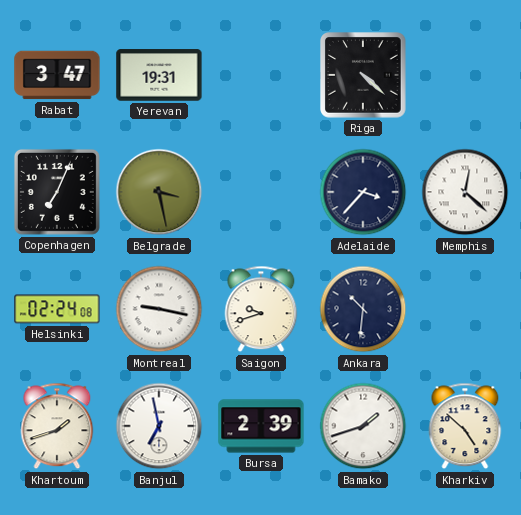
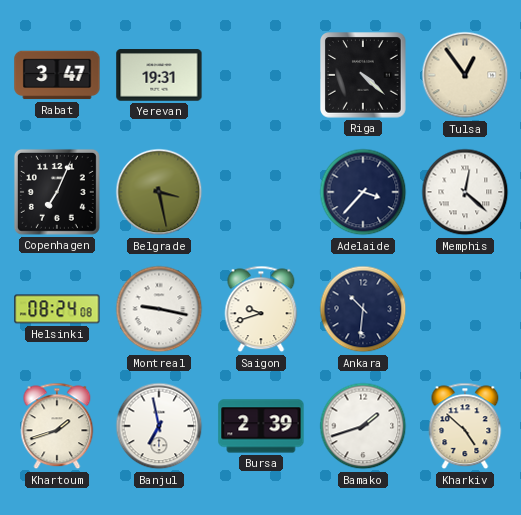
Tulsa: none -> 12:54
Helsinki: 02:24 -> 08:24
